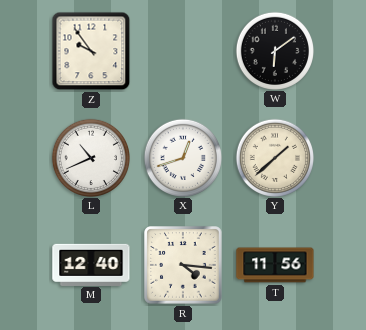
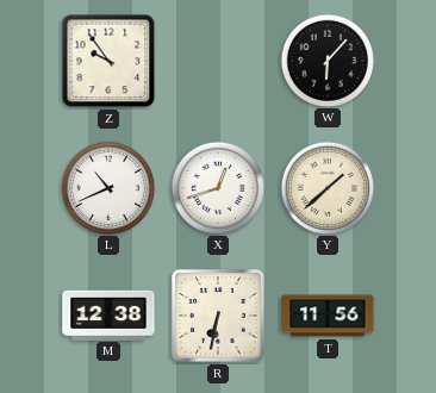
W: 6:09 -> 6:07
M: 12:40 -> 12:38
R: 4:16 -> 6:32
